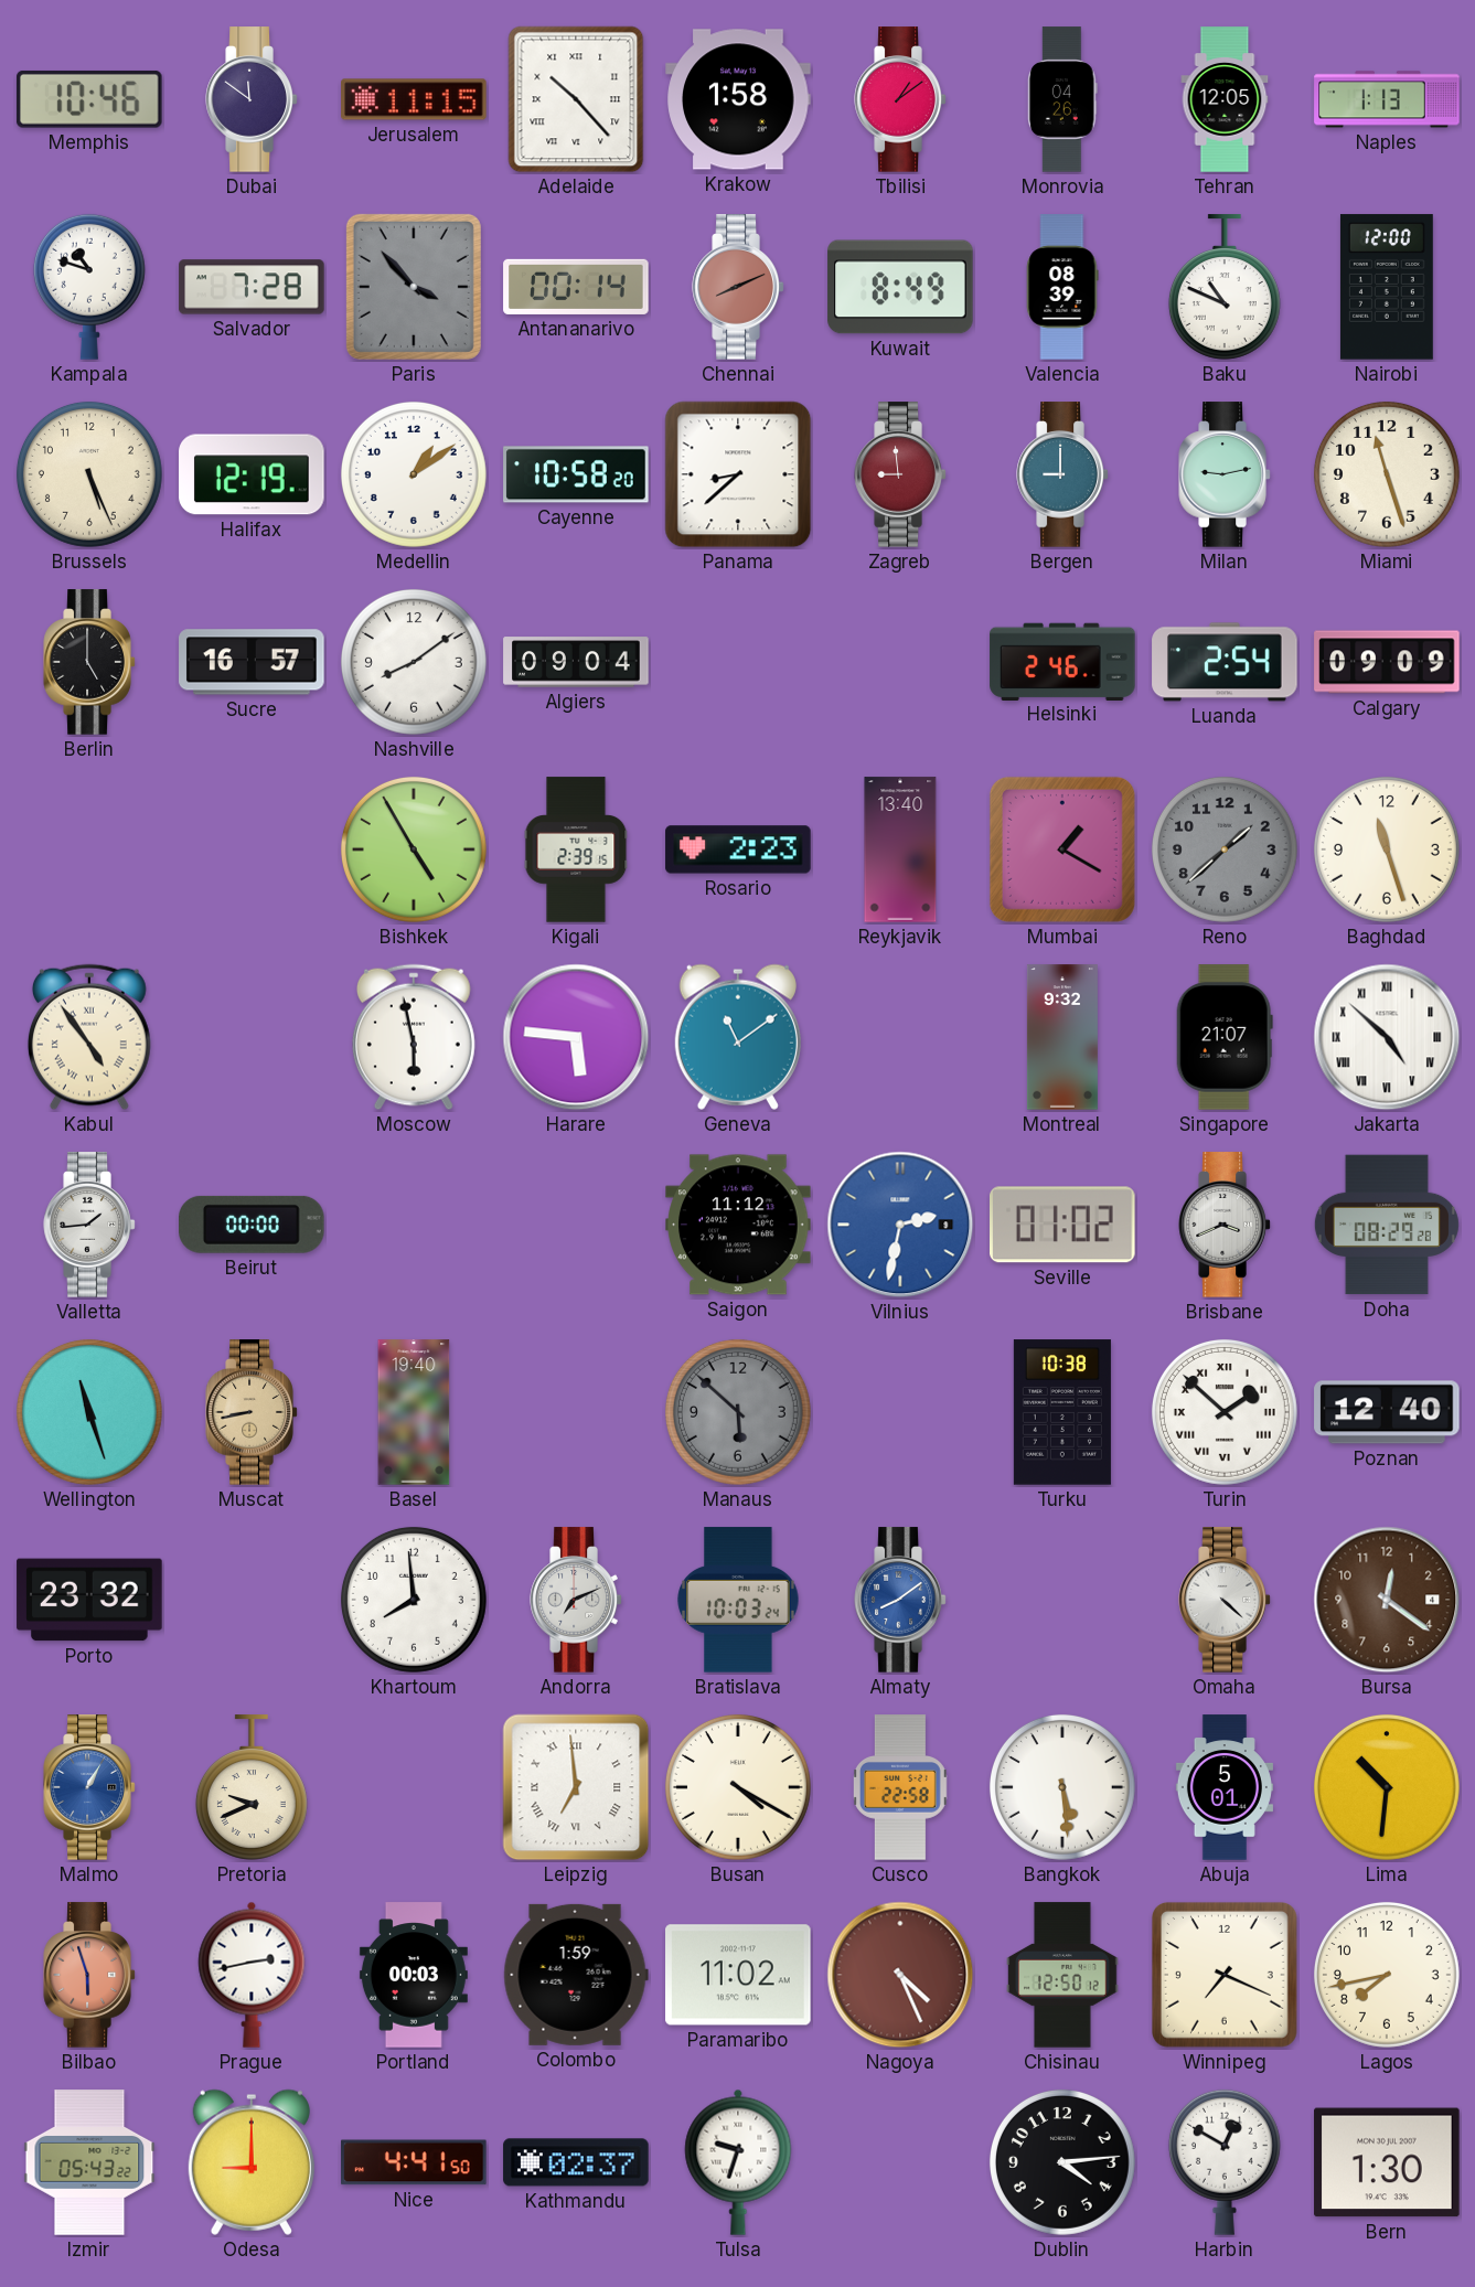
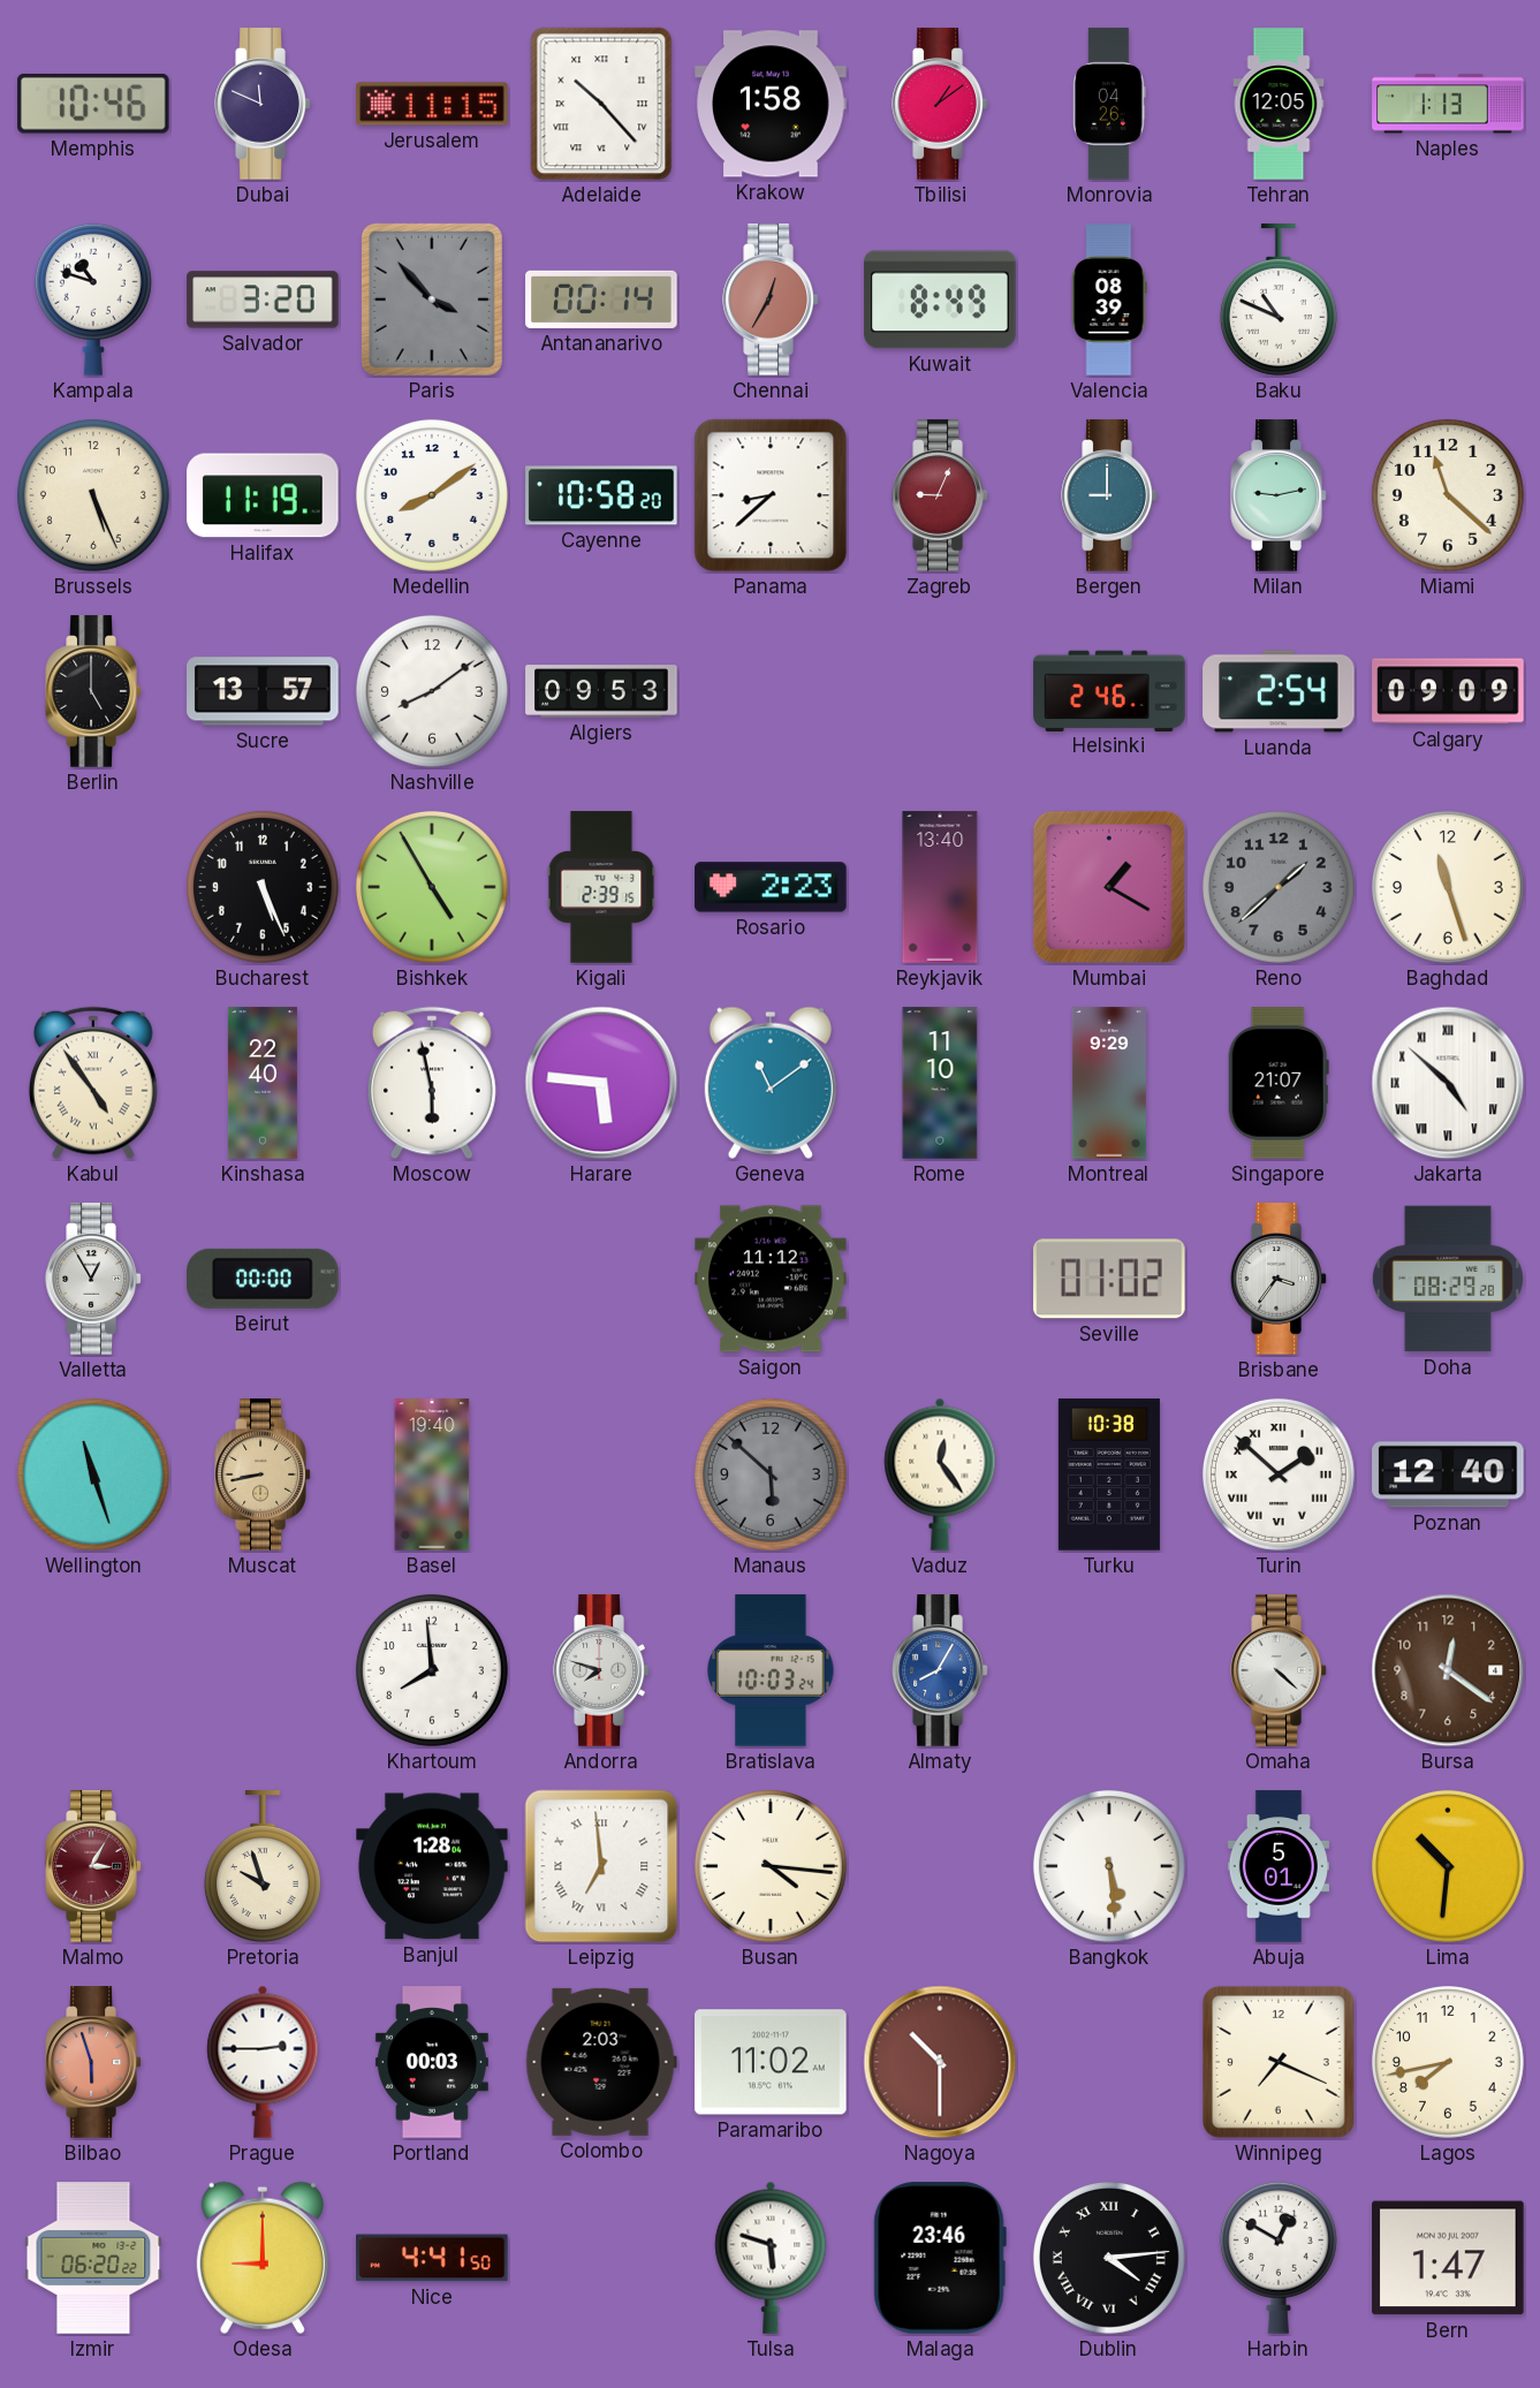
Dubai: 11:51 -> 11:49
Salvador: 7:28 -> 3:20
Chennai: 8:11 -> 12:35
Nairobi: 12:00 -> none
Halifax: 12:19 -> 11:19
Medellin: 1:09 -> 8:09
Zagreb: 8:59 -> 9:04
Miami: 11:27 -> 11:22
Sucre: 16:57 -> 13:57
Algiers: 09:04 -> 09:53
Bucharest: none -> 5:26
Kinshasa: none -> 22:40
Rome: none -> 11:10
Montreal: 9:32 -> 9:29
Valletta: 1:44 -> 12:55
Vilnius: 2:32 -> none
Brisbane: 3:41 -> 3:36
Vaduz: none -> 12:24
Porto: 23:32 -> none
Andorra: 7:11 -> 7:48
Almaty: 8:09 -> 8:05
Malmo: 1:05 -> 3:05
Malmo dial: blue -> burgundy
Pretoria: 9:41 -> 9:57
Banjul: none -> 1:28
Busan: 4:20 -> 4:16
Cusco: 22:58 -> none
Prague: 2:43 -> 2:45
Colombo: 1:59 -> 2:03
Nagoya: 4:26 -> 10:30
Chisinau: 12:50 -> none
Izmir: 05:43 -> 06:20
Kathmandu: 02:37 -> none
Tulsa: 9:33 -> 5:48
Malaga: none -> 23:46
Dublin numerals: Arabic -> Roman
Bern: 1:30 -> 1:47
